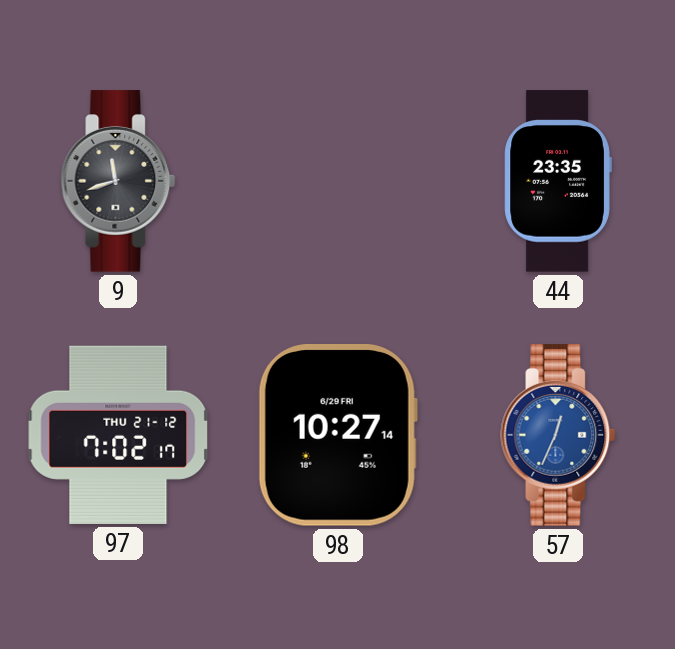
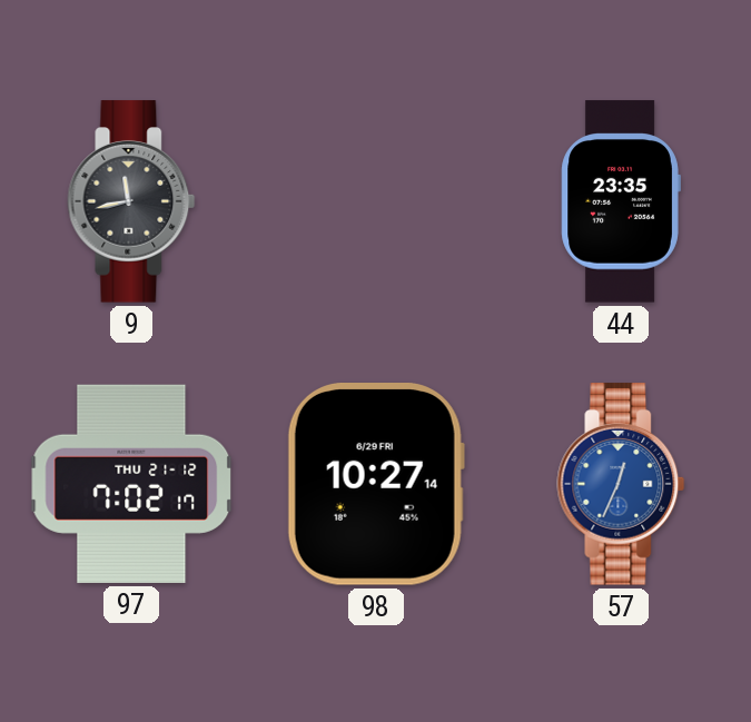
9: 11:42 -> 11:43
